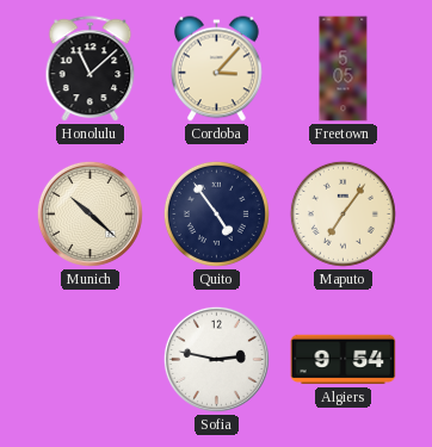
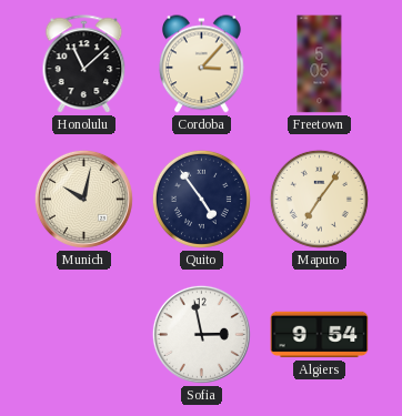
Munich: 10:22 -> 10:02
Sofia: 2:47 -> 2:58
